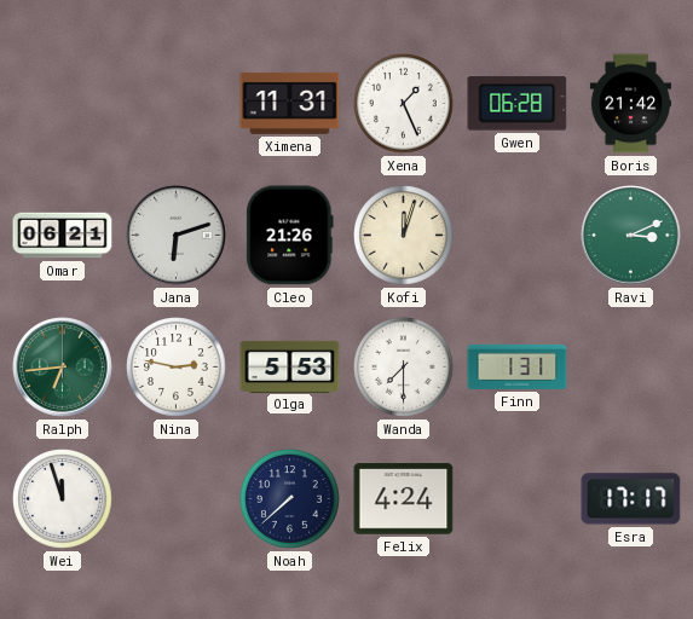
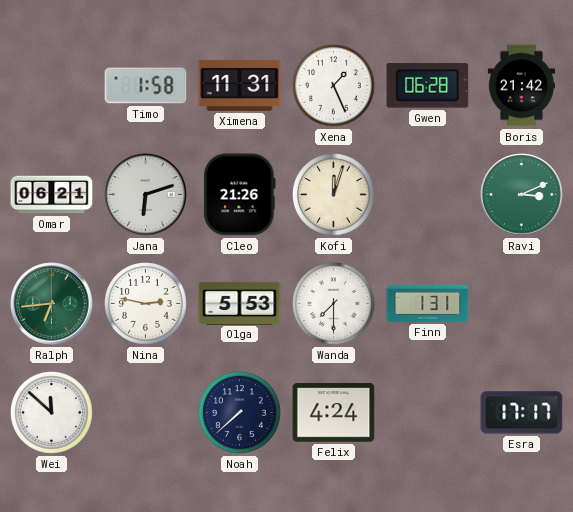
Timo: none -> 1:58
Wei: 11:57 -> 11:52
